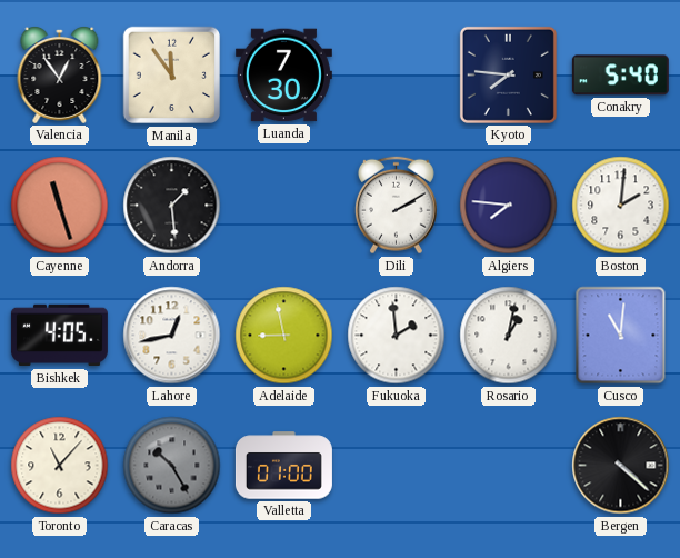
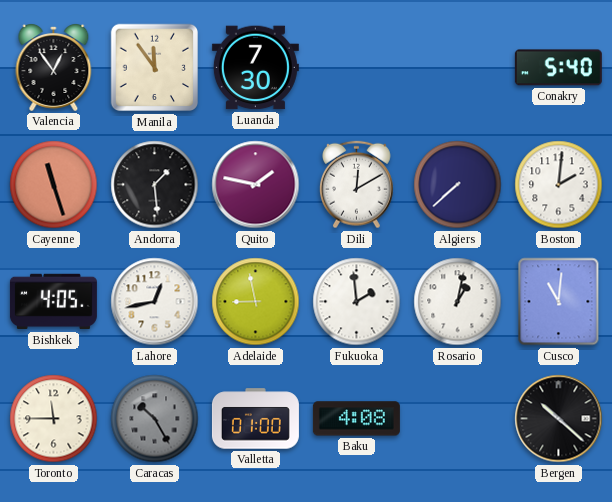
Kyoto: 7:46 -> none
Quito: none -> 1:47
Dili: 2:10 -> 12:10
Algiers: 7:46 -> 7:38
Toronto: 11:07 -> 11:45
Baku: none -> 4:08
Bergen: 4:22 -> 10:22
